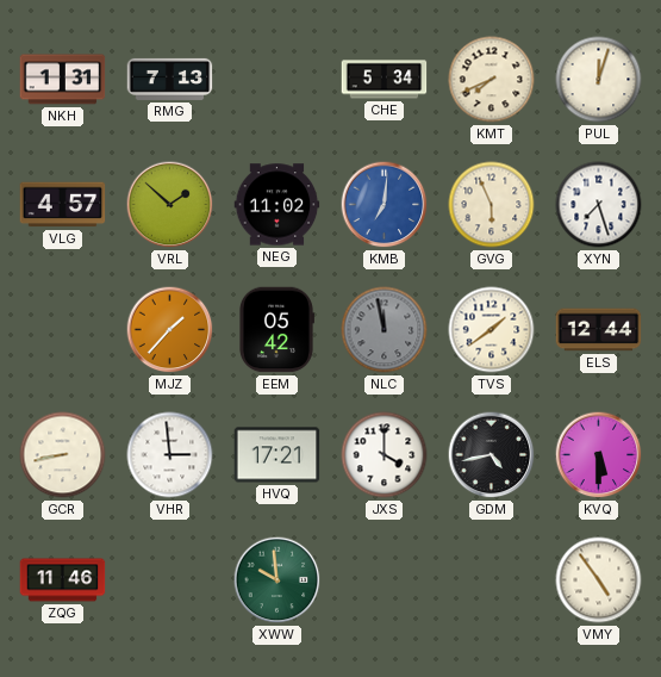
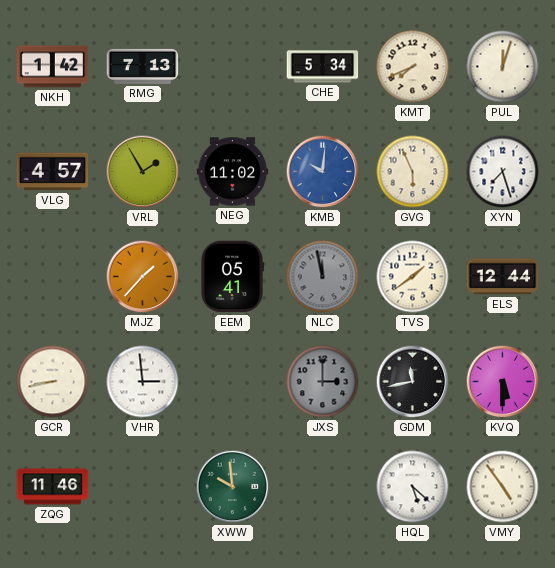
NKH: 1:31 -> 1:42
VRL: 1:52 -> 1:55
KMB: 7:01 -> 10:01
EEM: 05:42 -> 05:41
HVQ: 17:21 -> none
JXS: 4:00 -> 3:00
JXS dial: white -> grey
GDM: 4:43 -> 11:43
HQL: none -> 5:22
